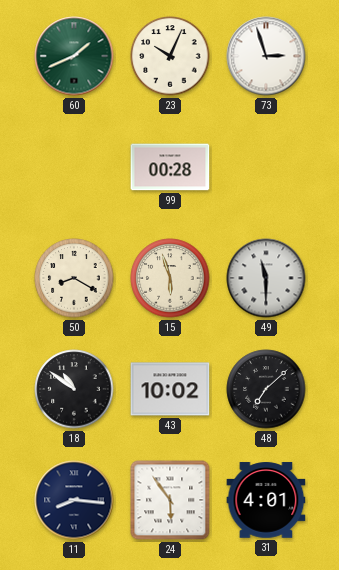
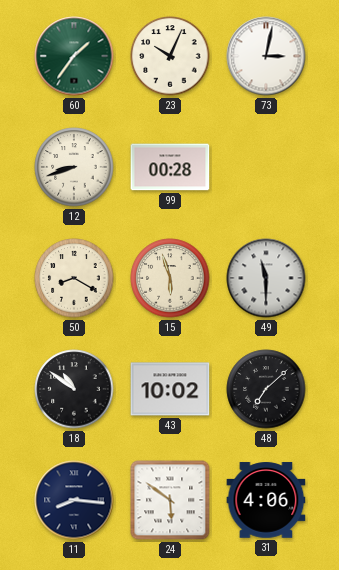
60: 1:41 -> 1:36
73: 2:57 -> 3:02
12: none -> 8:42
24: 5:54 -> 5:51
31: 4:01 -> 4:06
